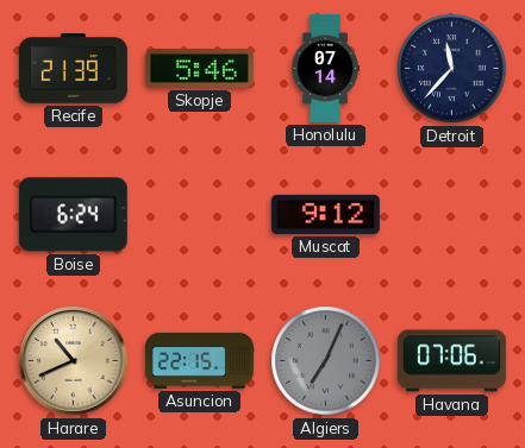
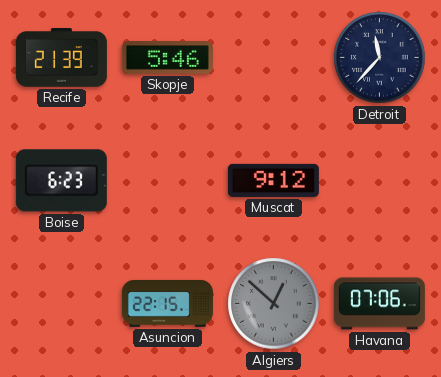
Honolulu: 07:14 -> none
Boise: 6:24 -> 6:23
Harare: 10:41 -> none
Algiers: 7:04 -> 12:52
